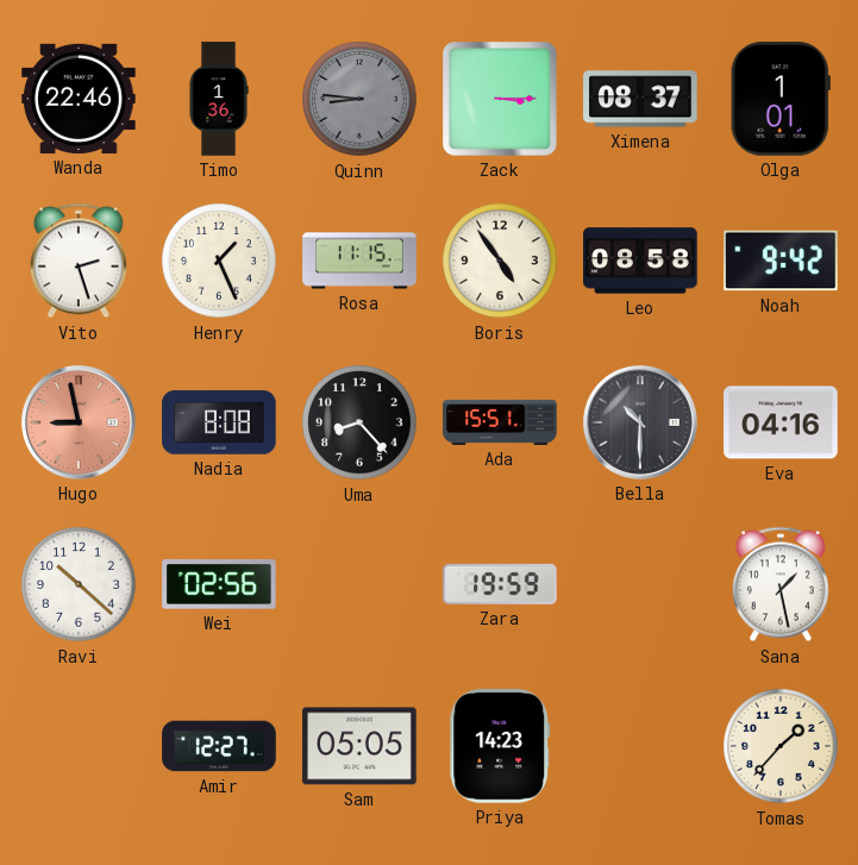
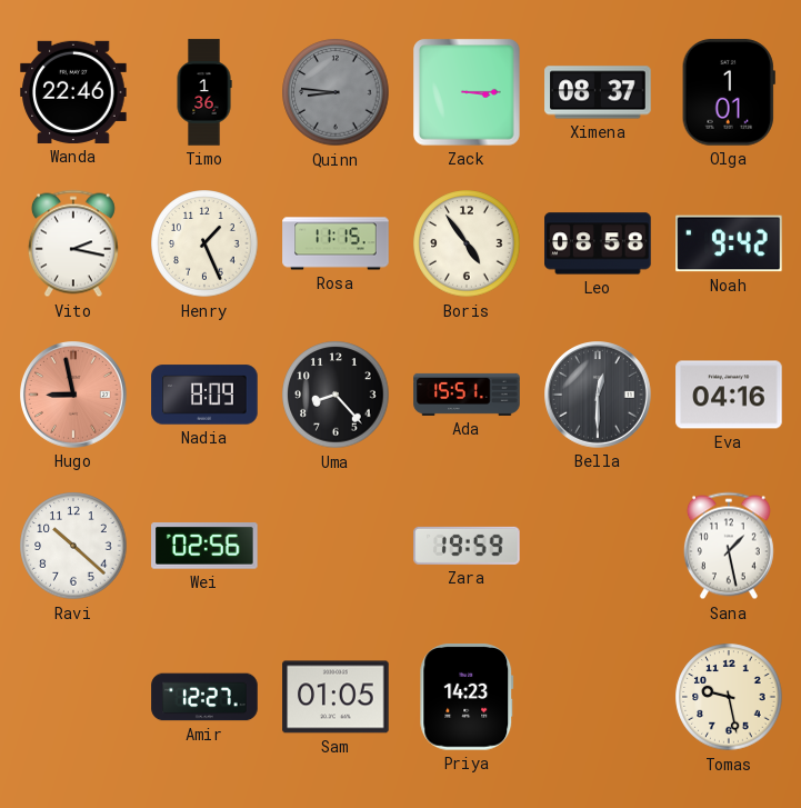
Vito: 2:27 -> 2:17
Nadia: 8:08 -> 8:09
Bella: 10:30 -> 12:30
Sam: 05:05 -> 01:05
Tomas: 1:37 -> 9:28
